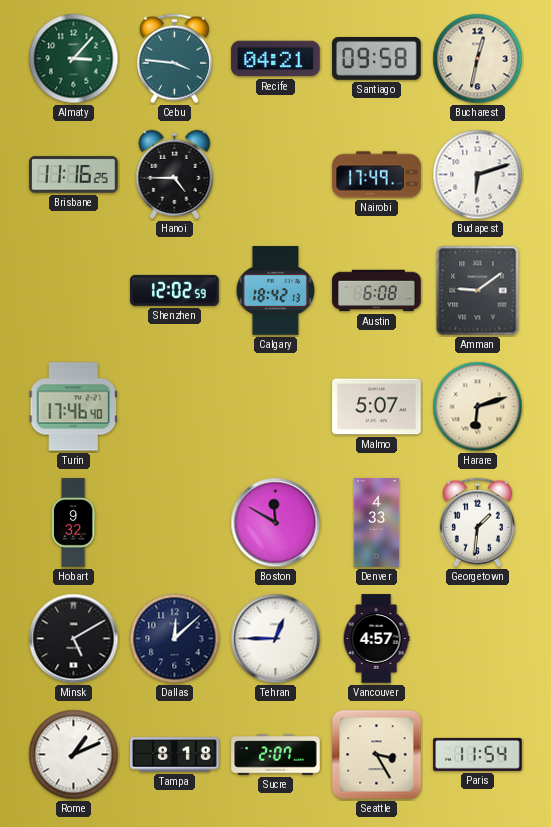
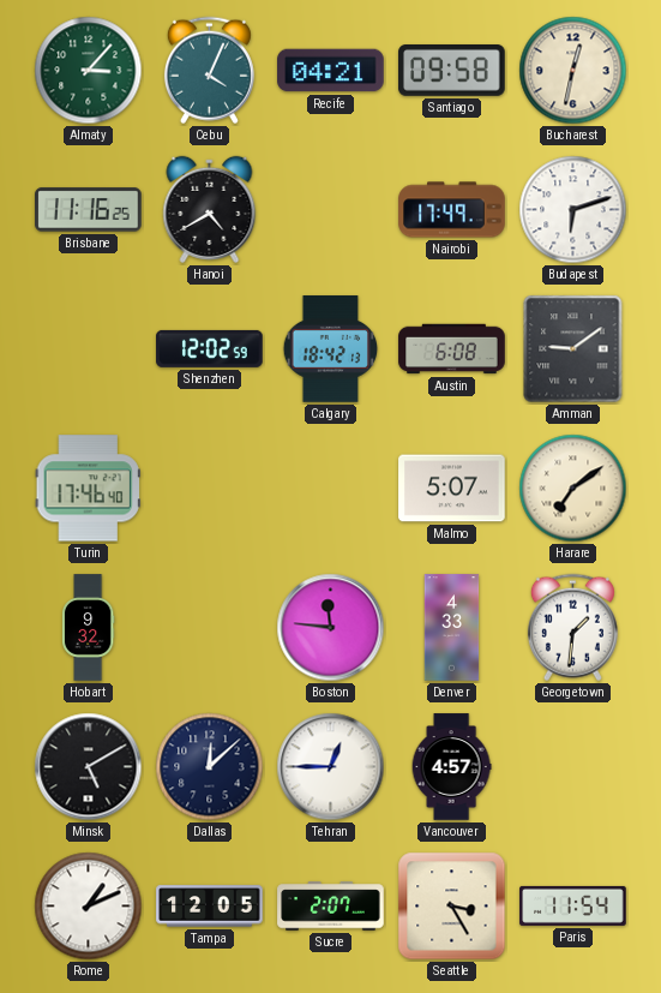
Cebu: 3:46 -> 4:04
Hanoi: 4:45 -> 4:40
Harare: 6:12 -> 7:09
Boston: 11:50 -> 11:46
Tampa: 8:18 -> 12:05
